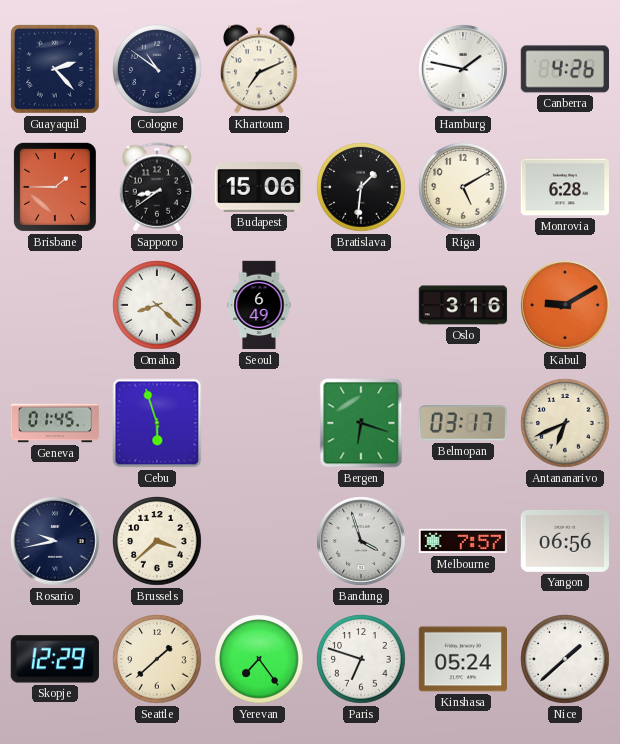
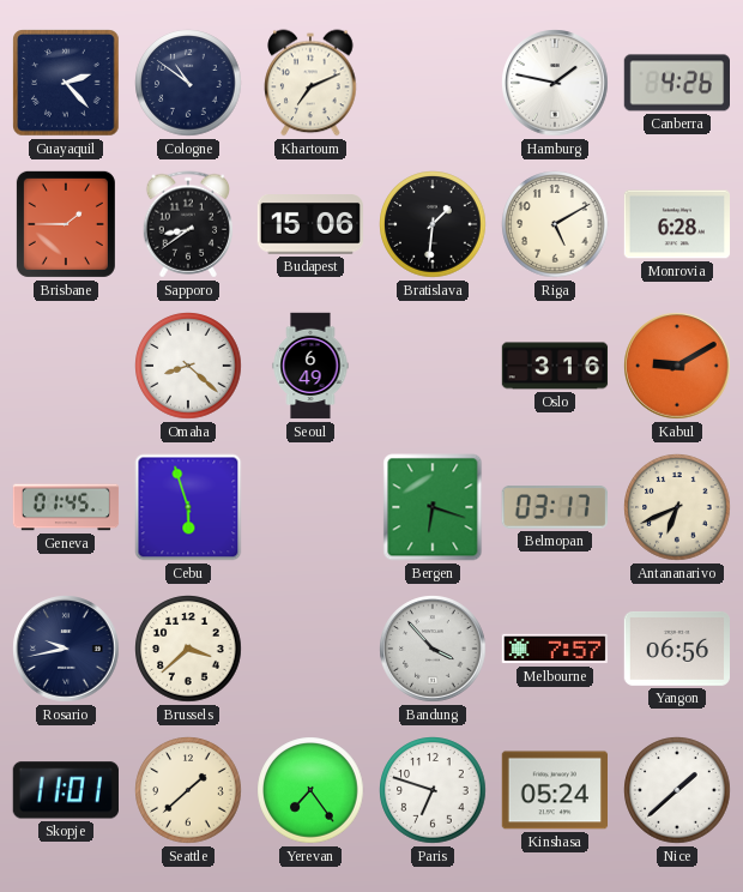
Bandung: 3:57 -> 3:53
Skopje: 12:29 -> 11:01
